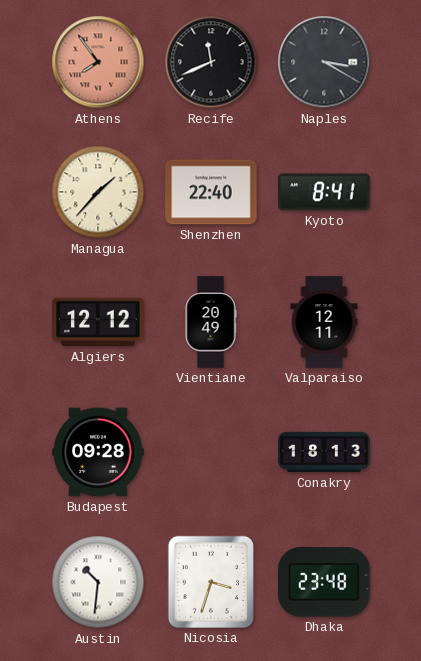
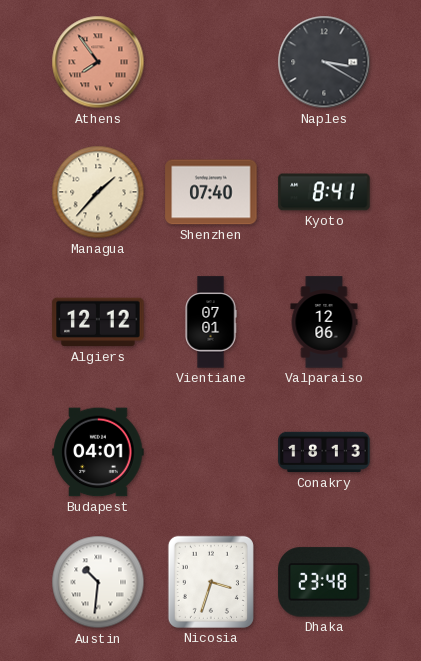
Recife: 11:41 -> none
Shenzhen: 22:40 -> 07:40
Vientiane: 20:49 -> 07:01
Valparaiso: 12:11 -> 12:06
Budapest: 09:28 -> 04:01
